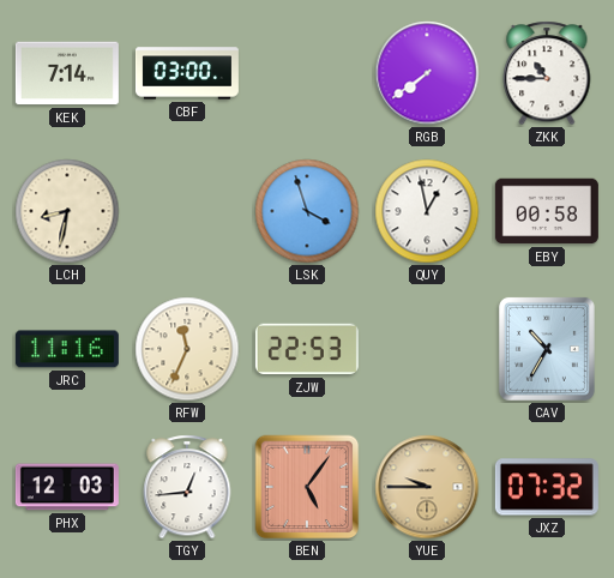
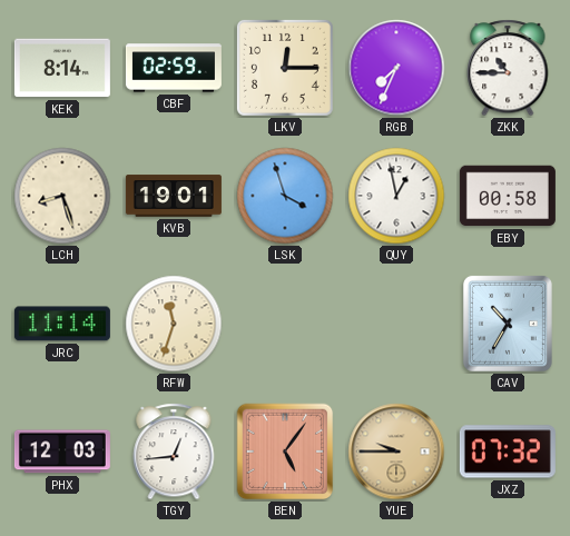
KEK: 7:14 -> 8:14
CBF: 03:00 -> 02:59
LKV: none -> 12:15
RGB: 7:39 -> 7:34
LCH: 8:32 -> 8:27
KVB: none -> 19:01
JRC: 11:16 -> 11:14
RFW: 11:34 -> 11:33
ZJW: 22:53 -> none
